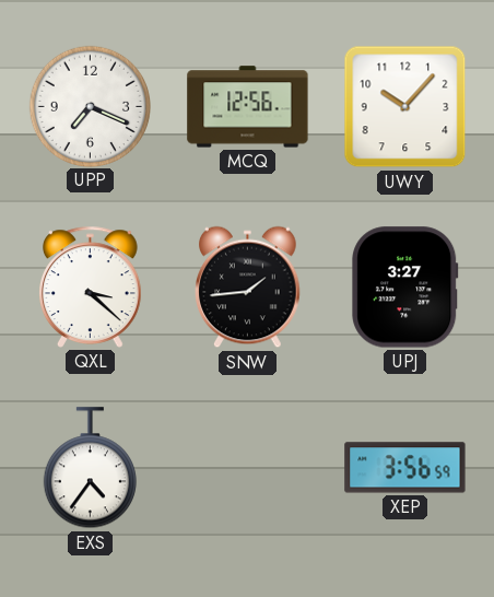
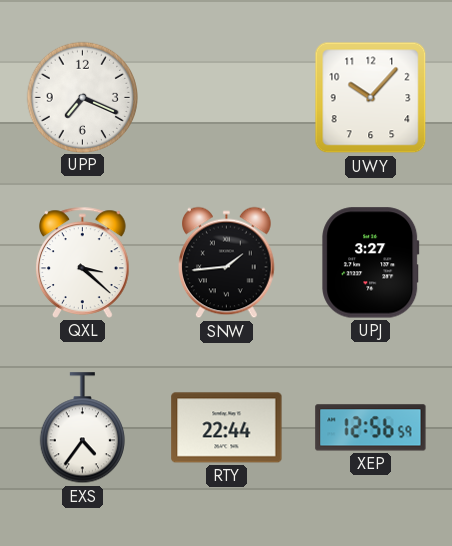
MCQ: 12:56 -> none
RTY: none -> 22:44
XEP: 3:56 -> 12:56
